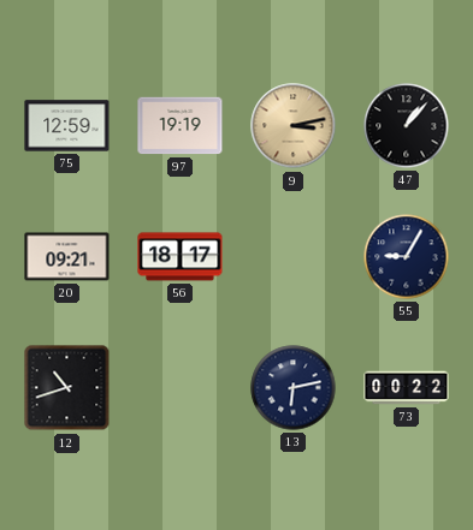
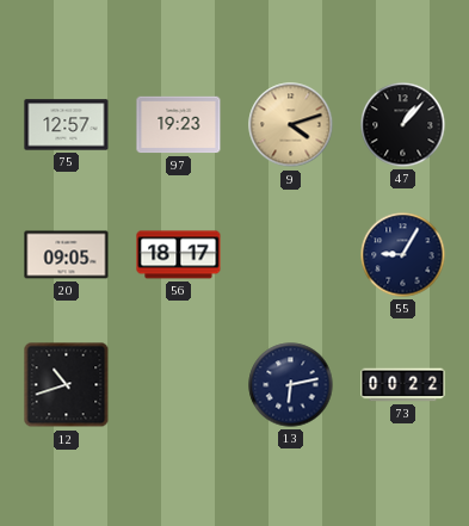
75: 12:59 -> 12:57
97: 19:19 -> 19:23
9: 3:13 -> 4:12
20: 09:21 -> 09:05
